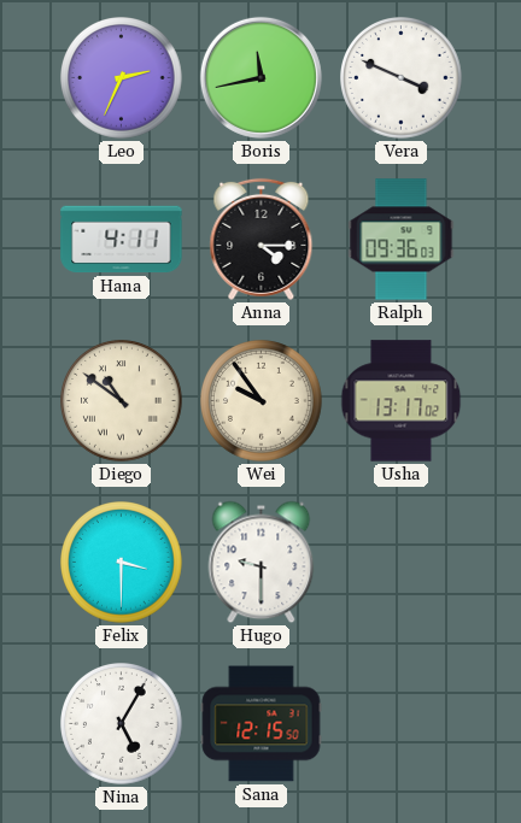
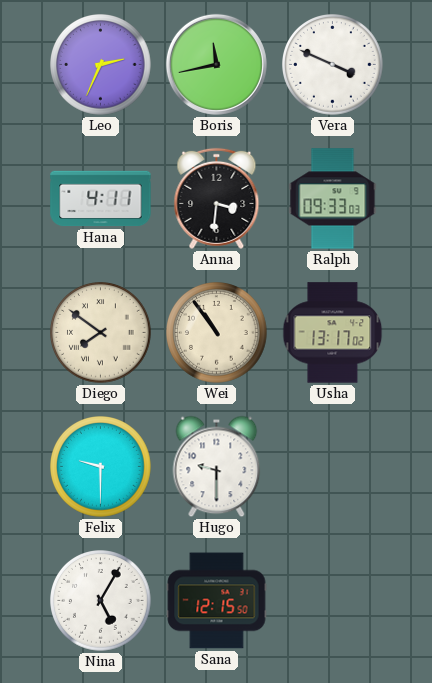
Anna: 4:15 -> 3:31
Ralph: 09:36 -> 09:33
Diego: 10:51 -> 7:51
Wei: 9:54 -> 10:54
Felix: 3:30 -> 9:30
